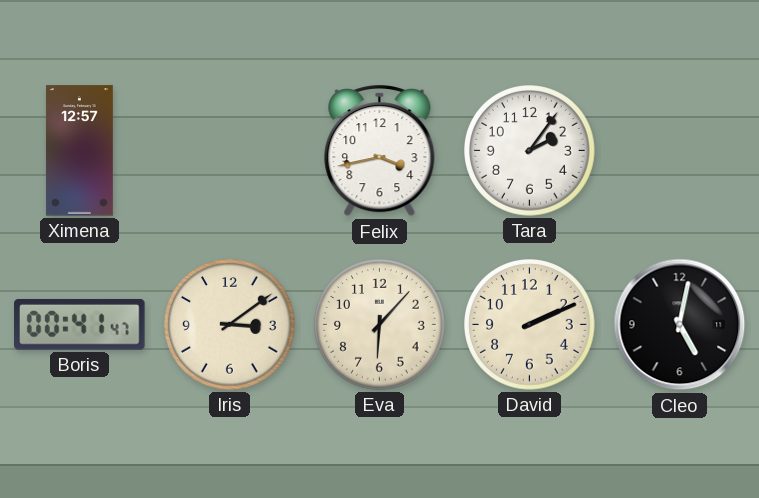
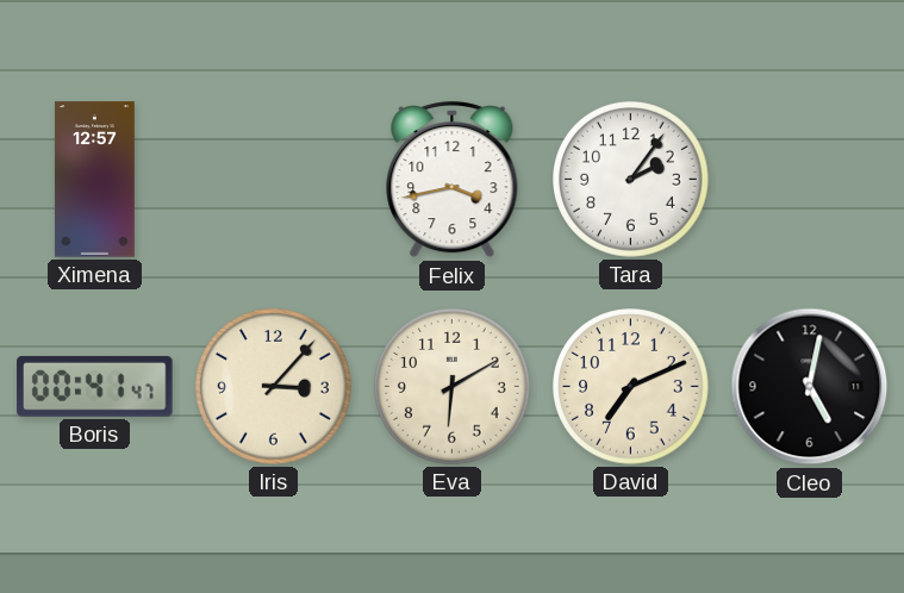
Iris: 3:09 -> 3:07
Eva: 6:07 -> 6:10
David: 2:11 -> 7:11
